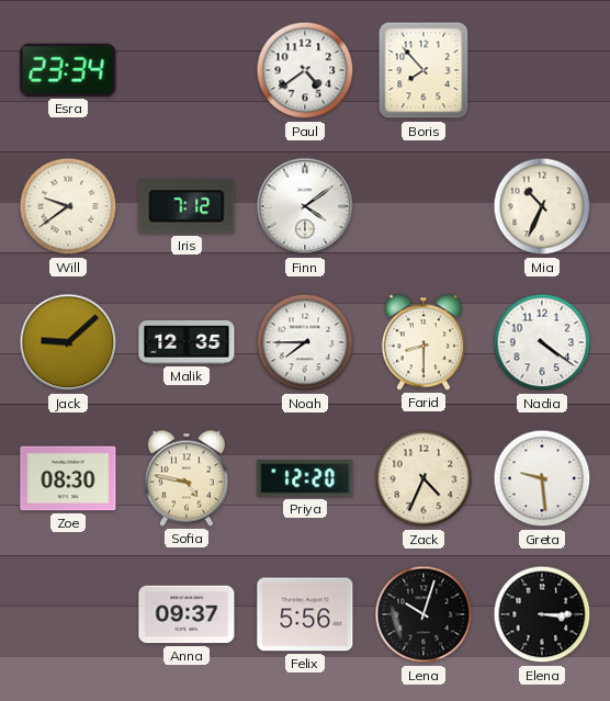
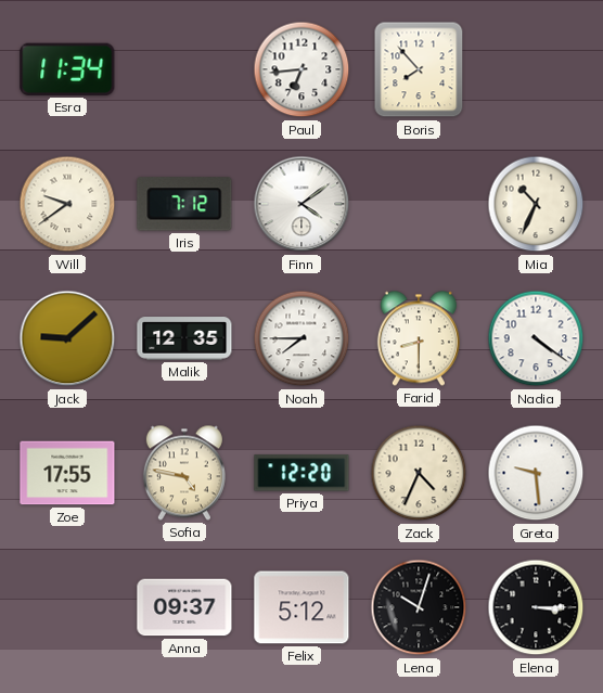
Esra: 23:34 -> 11:34
Paul: 4:39 -> 6:44
Zoe: 08:30 -> 17:55
Felix: 5:56 -> 5:12
